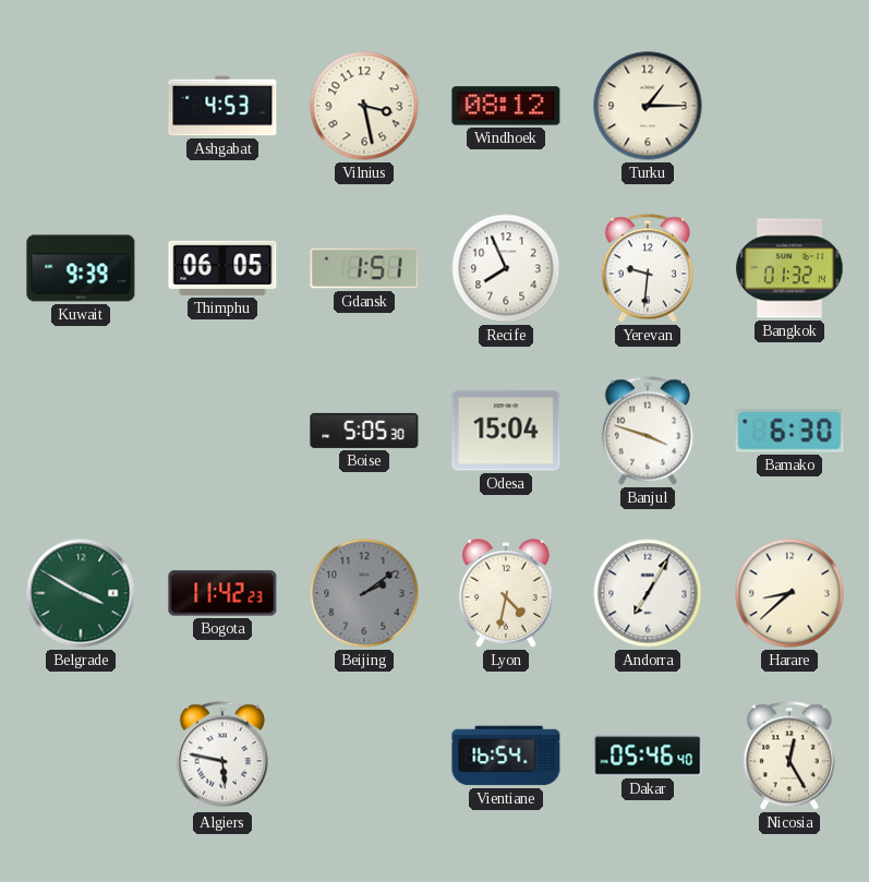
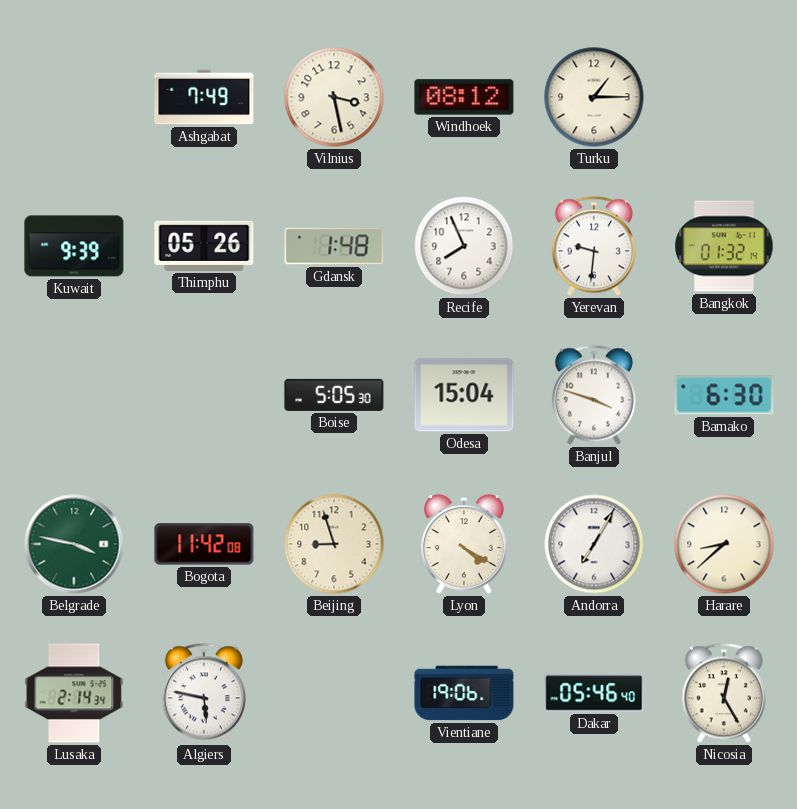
Ashgabat: 4:53 -> 7:49
Thimphu: 06:05 -> 05:26
Gdansk: 1:51 -> 1:48
Belgrade: 3:50 -> 3:47
Bogota: 11:42:23 -> 11:42:08
Beijing: 2:09 -> 8:57
Beijing dial: grey -> cream
Lyon: 4:32 -> 4:20
Lusaka: none -> 2:14
Vientiane: 16:54 -> 19:06
